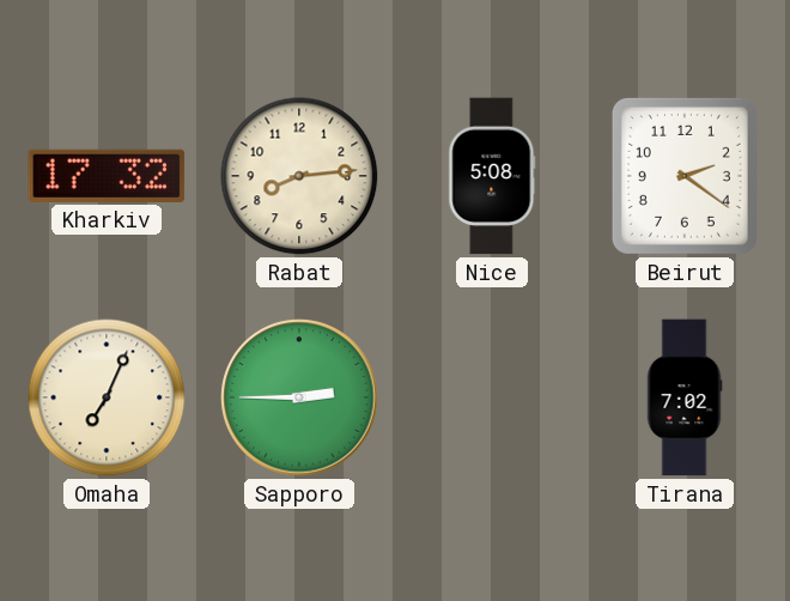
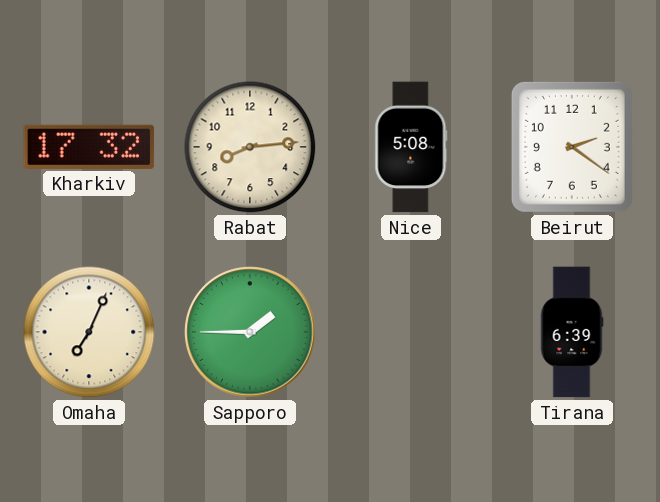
Sapporo: 2:45 -> 1:45
Tirana: 7:02 -> 6:39
